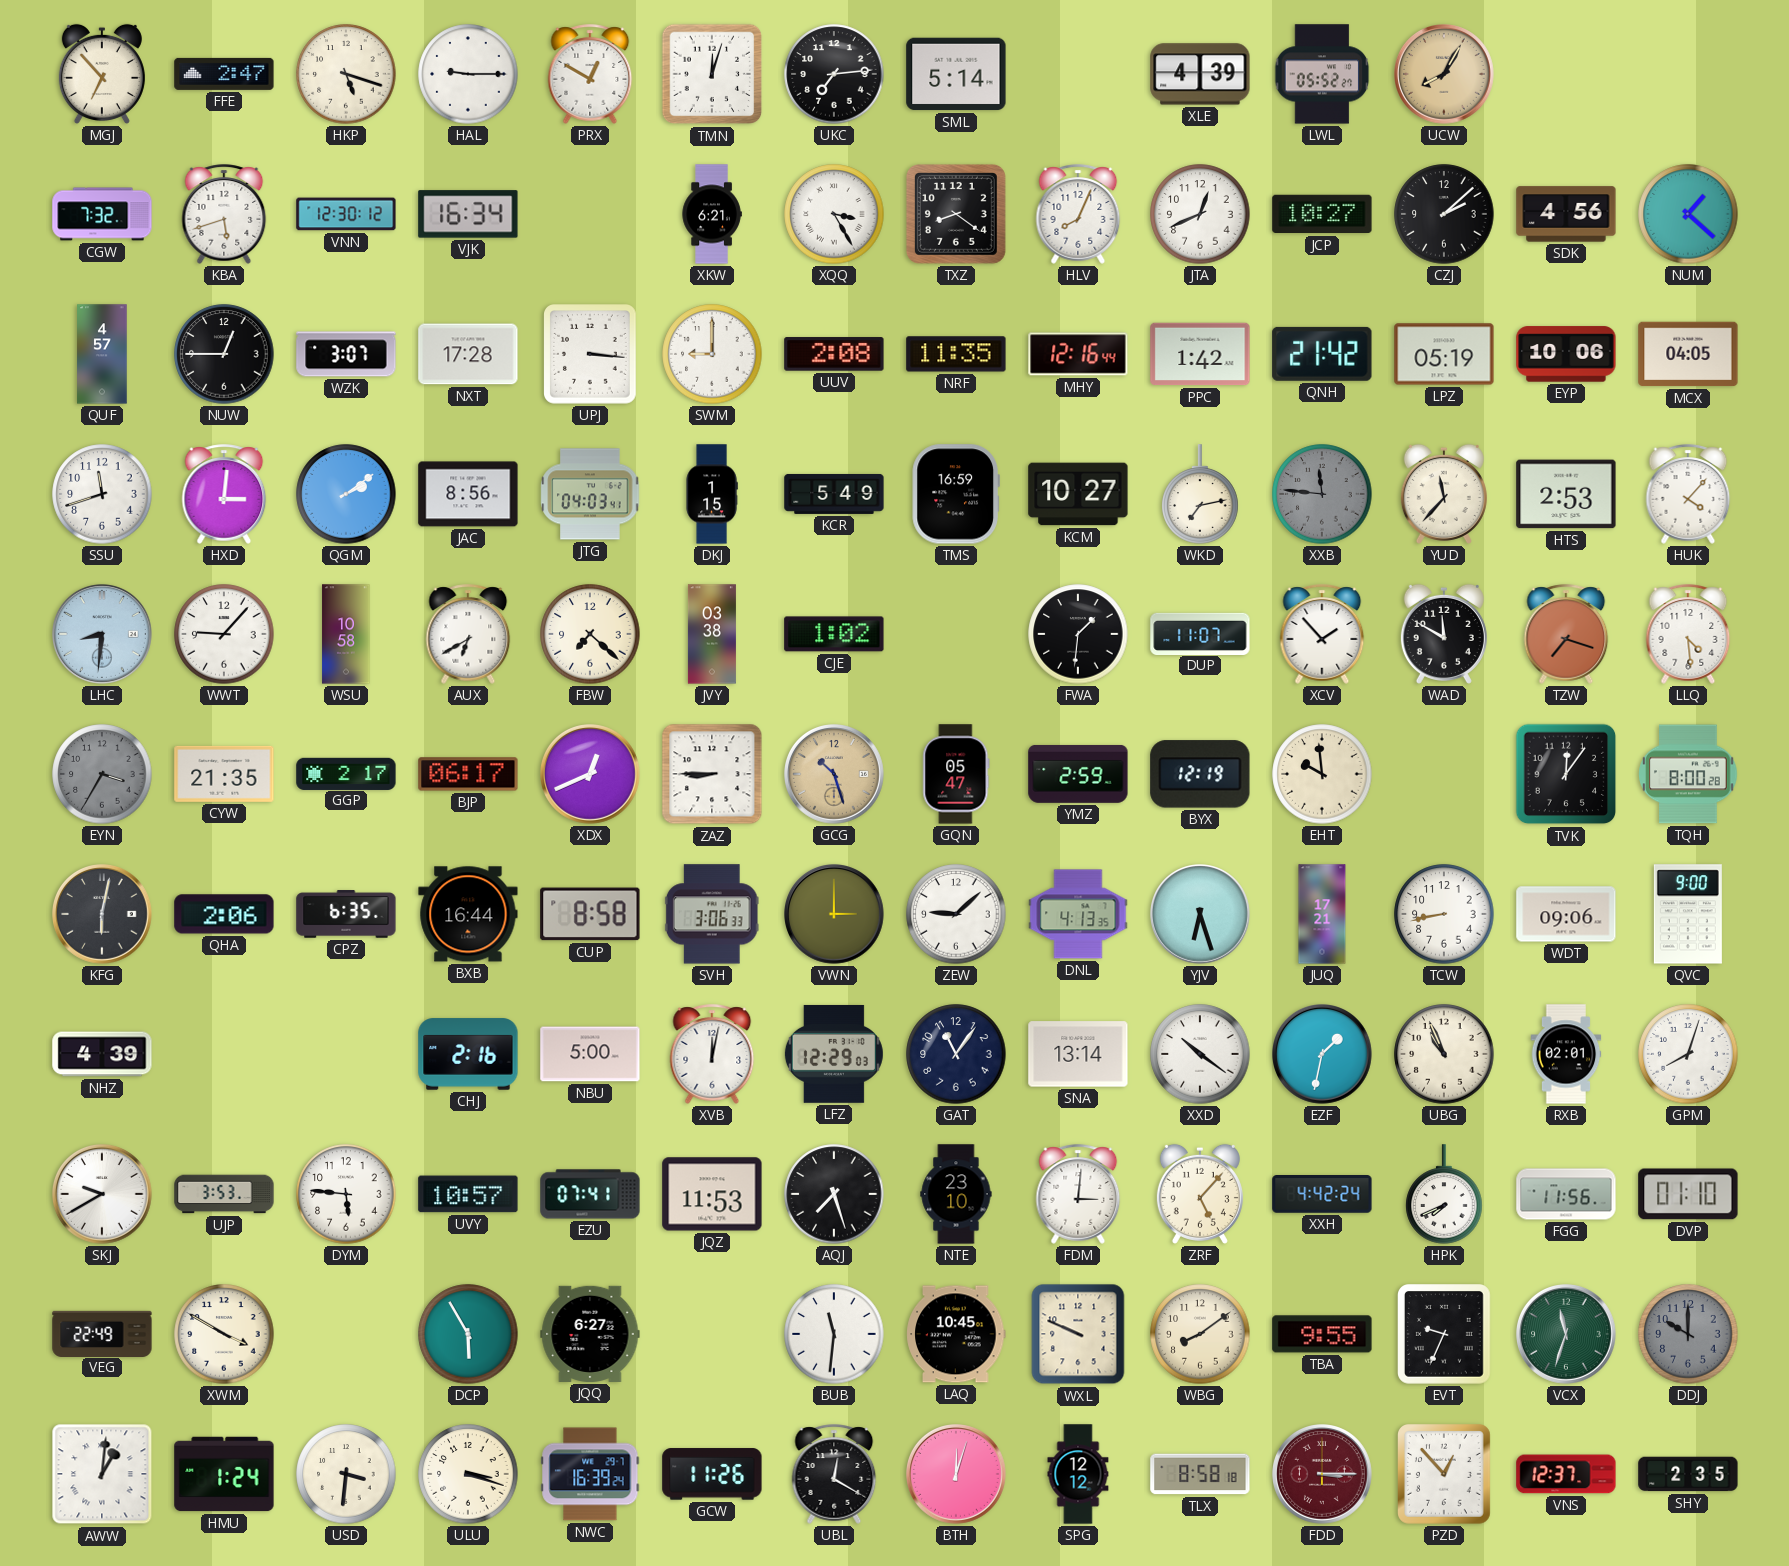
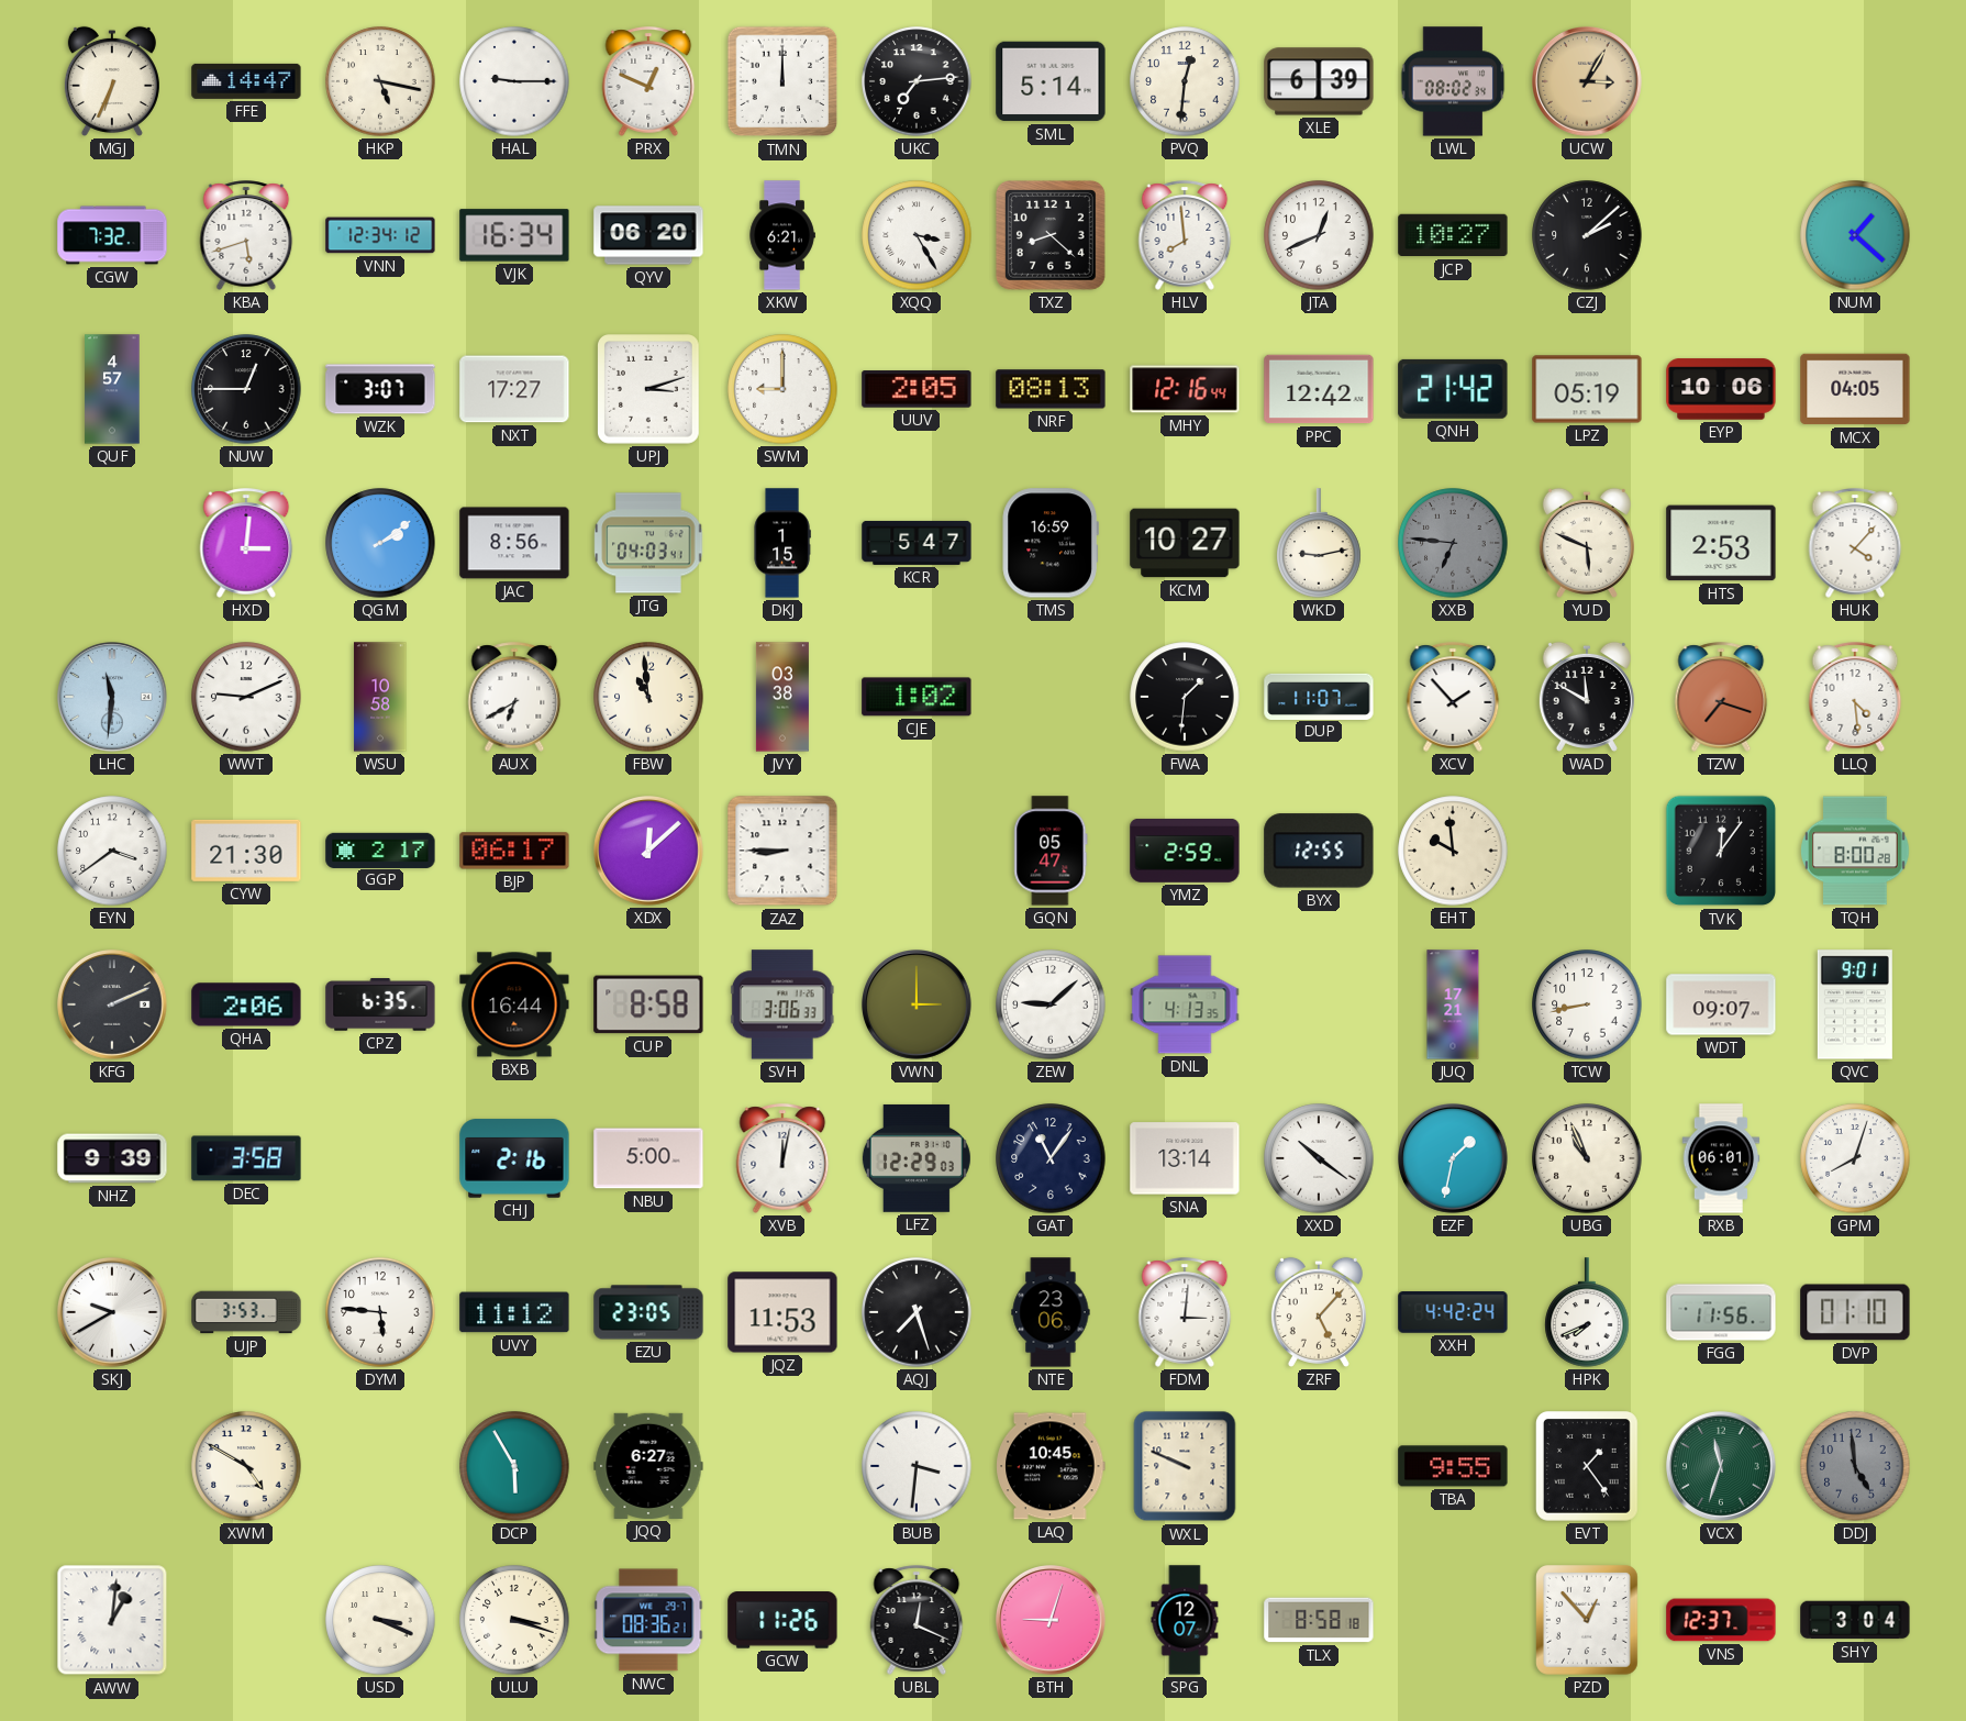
MGJ: 6:53 -> 6:34
FFE: 2:47 -> 14:47
HKP: 5:18 -> 5:17
PRX: 12:50 -> 12:49
TMN: 12:03 -> 12:00
PVQ: none -> 12:31
XLE: 4:39 -> 6:39
LWL: 05:52 -> 08:02
UCW: 8:05 -> 3:05
VNN: 12:30 -> 12:34
QYV: none -> 06:20
TXZ: 8:21 -> 8:22
HLV: 8:04 -> 7:59
SDK: 4:56 -> none
NXT: 17:28 -> 17:27
UPJ: 3:16 -> 3:12
UUV: 2:08 -> 2:05
NRF: 11:35 -> 08:13
PPC: 1:42 -> 12:42
SSU: 11:42 -> none
KCR: 5:49 -> 5:47
WKD: 7:13 -> 9:13
XXB: 11:46 -> 6:46
YUD: 11:37 -> 5:49
LHC: 8:31 -> 11:31
WWT: 9:07 -> 9:11
FBW: 7:22 -> 10:59
EYN: 3:35 -> 3:39
EYN dial: grey -> white
CYW: 21:35 -> 21:30
XDX: 12:41 -> 12:08
GCG: 10:27 -> none
BYX: 12:19 -> 12:55
KFG: 6:02 -> 2:11
YJV: 6:27 -> none
WDT: 09:06 -> 09:07
QVC: 9:00 -> 9:01
NHZ: 4:39 -> 9:39
DEC: none -> 3:58
RXB: 02:01 -> 06:01
UVY: 10:57 -> 11:12
EZU: 07:41 -> 23:05
NTE: 23:10 -> 23:06
VEG: 22:49 -> none
XWM: 3:50 -> 4:50
BUB: 11:31 -> 3:31
WBG: 8:09 -> none
EVT: 9:34 -> 1:24
DDJ: 10:00 -> 4:59
HMU: 1:24 -> none
USD: 3:31 -> 3:19
NWC: 16:39 -> 08:36
UBL: 12:20 -> 12:19
BTH: 12:03 -> 9:03
SPG: 12:12 -> 12:07
FDD: 3:15 -> none
SHY: 2:35 -> 3:04
